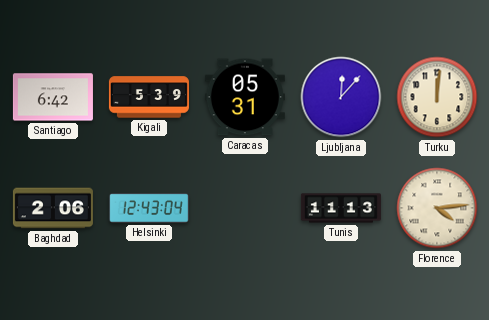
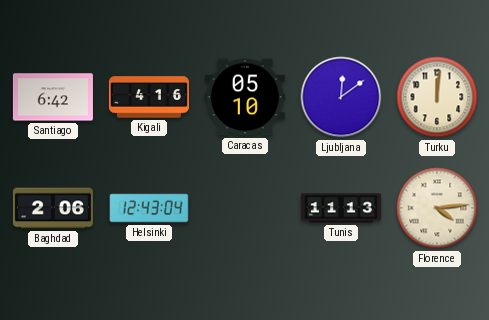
Kigali: 5:39 -> 4:16
Caracas: 05:31 -> 05:10
Ljubljana: 12:07 -> 12:09
